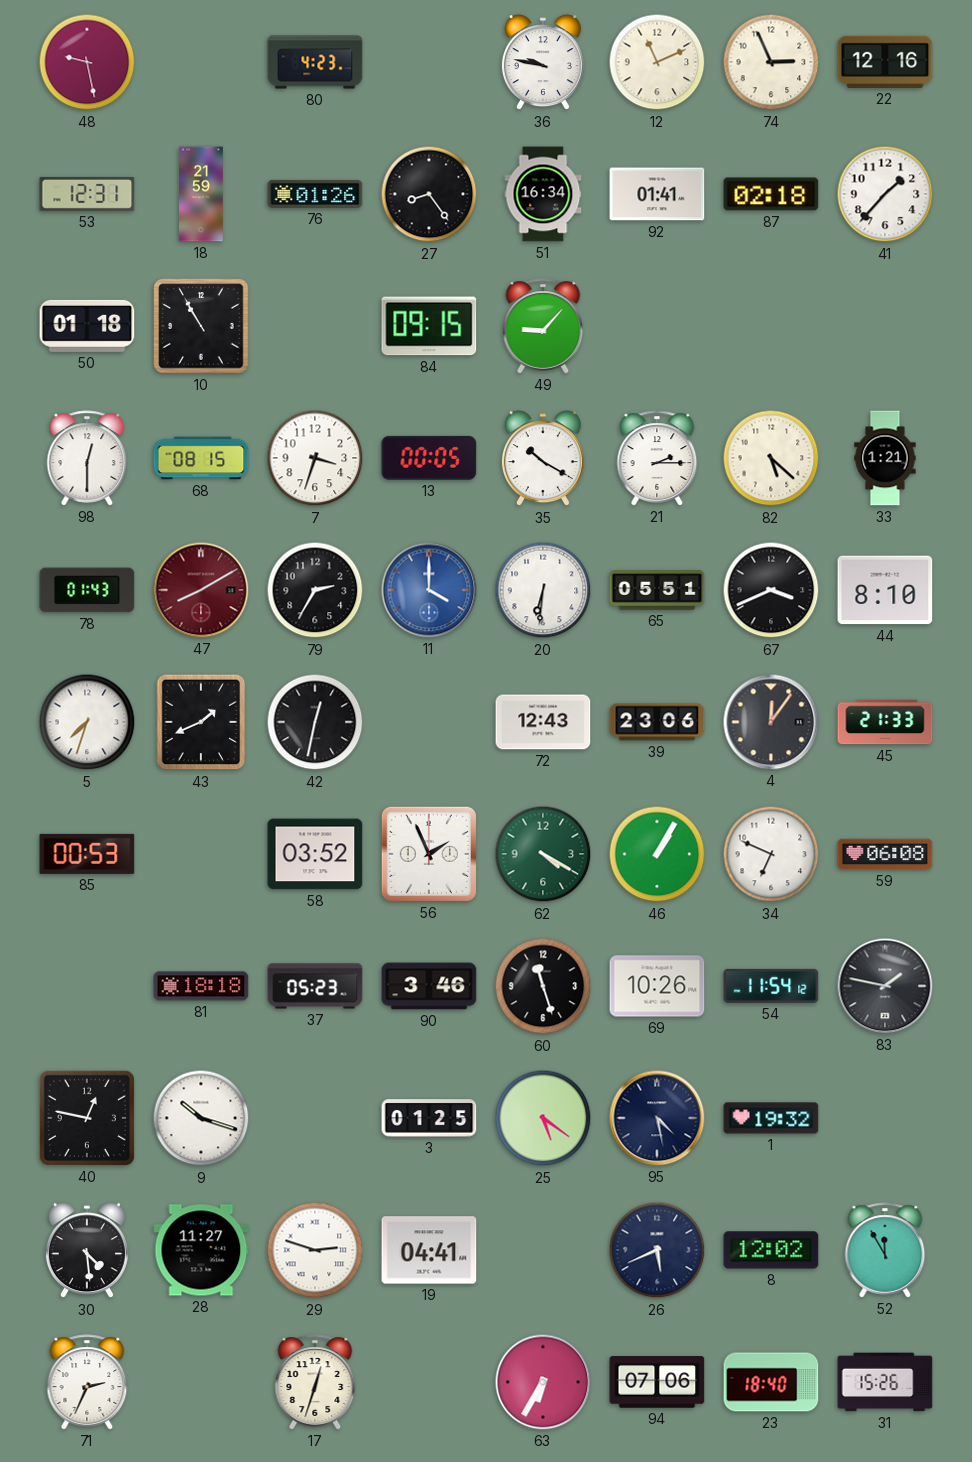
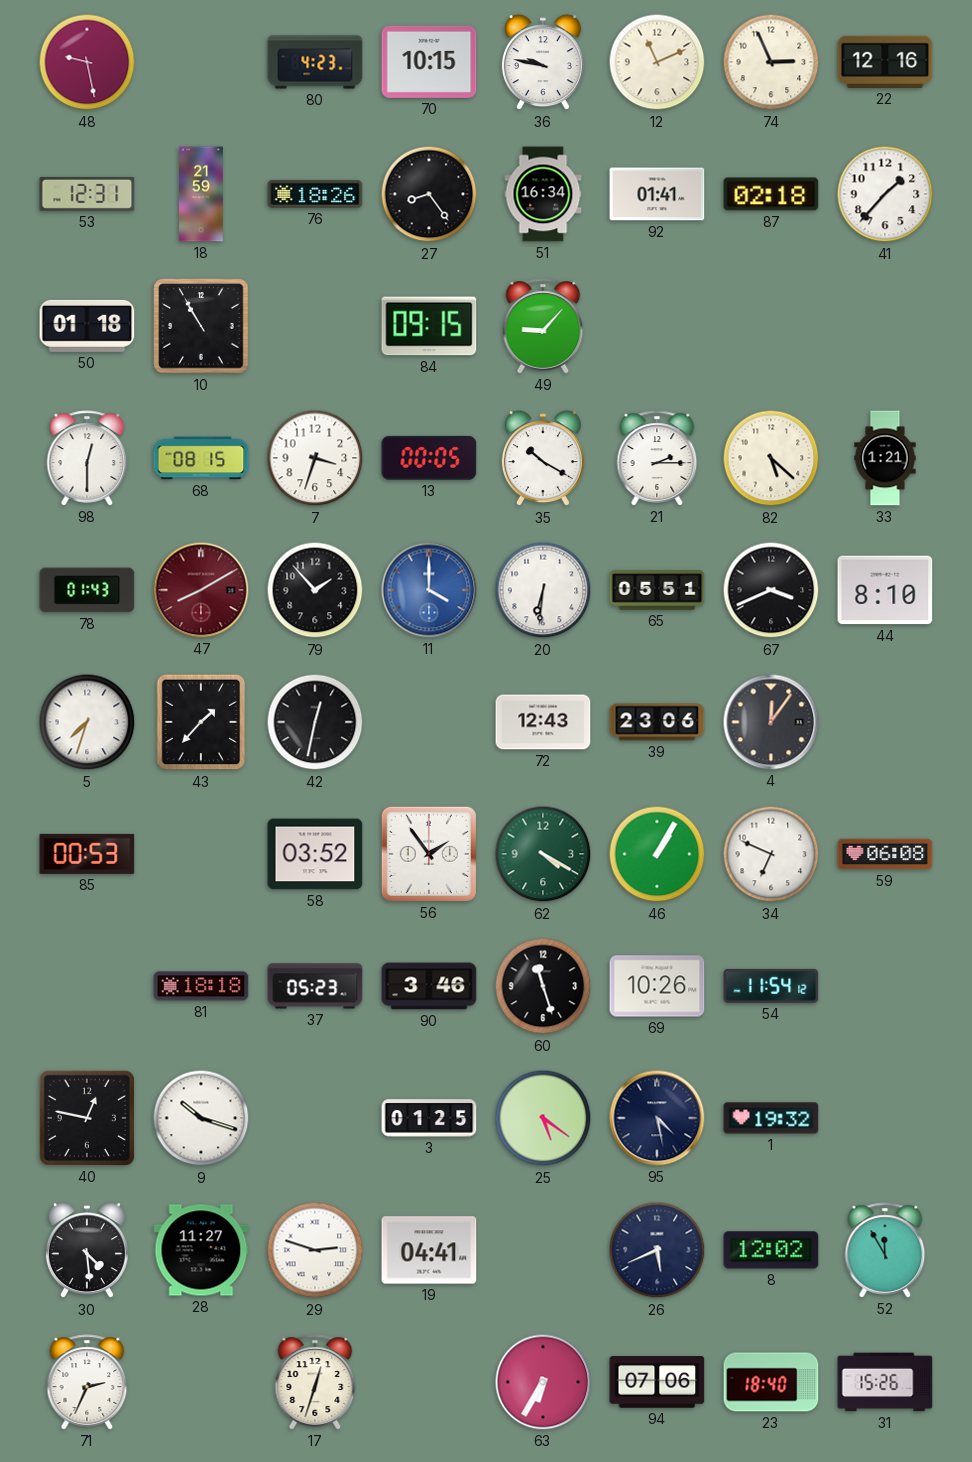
70: none -> 10:15
76: 01:26 -> 18:26
79: 2:35 -> 1:53
43: 1:41 -> 1:37
45: 21:33 -> none
56: 1:56 -> 1:54
83: 1:47 -> none
